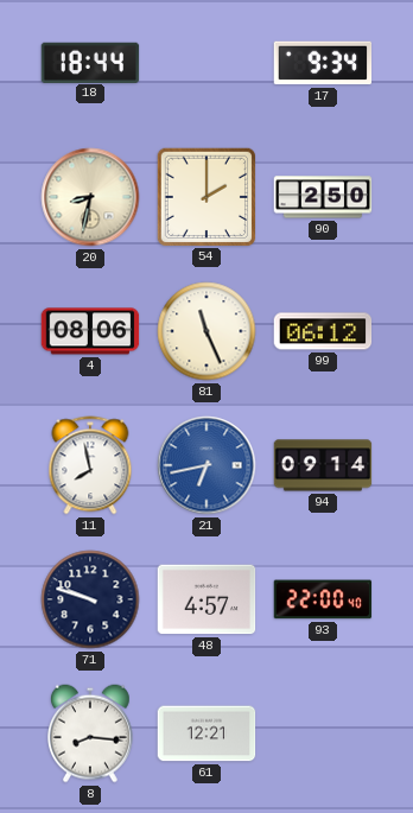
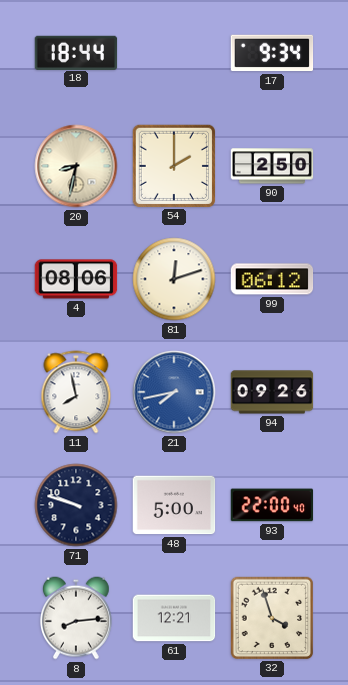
81: 11:26 -> 12:12
21: 6:43 -> 7:43
94: 09:14 -> 09:26
48: 4:57 -> 5:00
8: 8:16 -> 8:14
32: none -> 3:57
